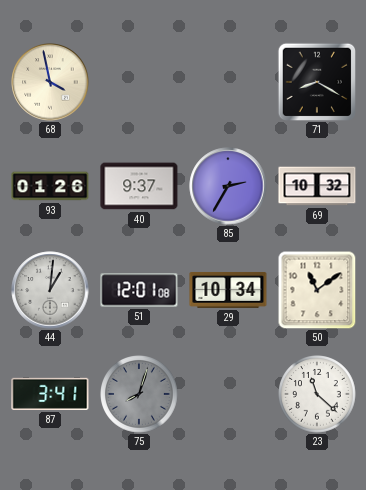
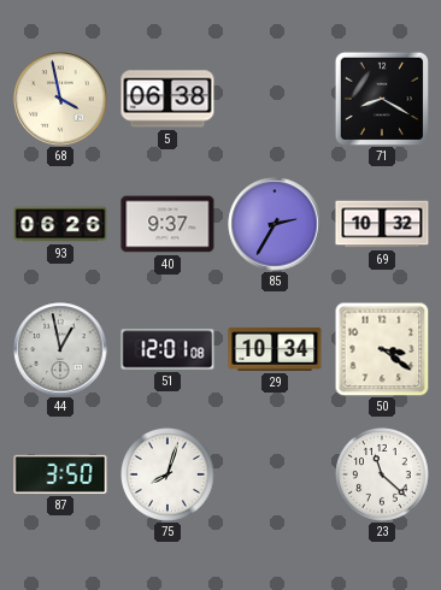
5: none -> 06:38
93: 01:26 -> 06:26
44: 1:01 -> 12:58
50: 11:09 -> 3:21
87: 3:41 -> 3:50
75 dial: grey -> white
